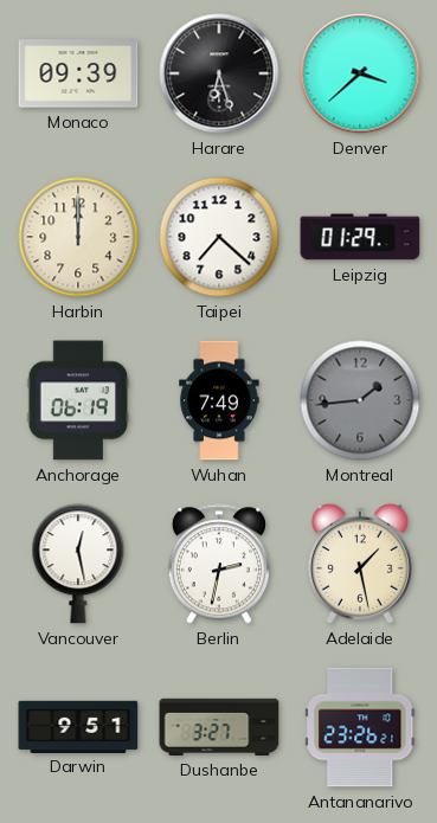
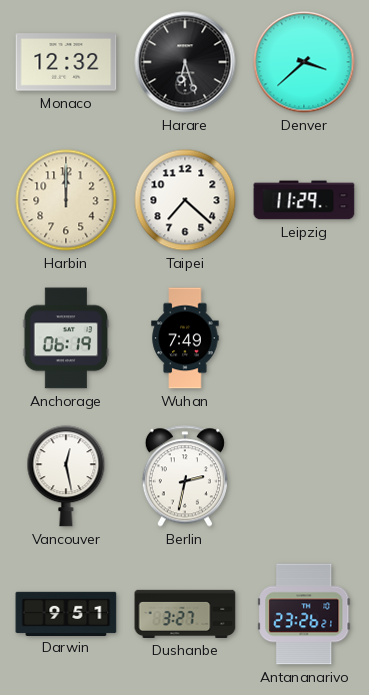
Monaco: 09:39 -> 12:32
Leipzig: 01:29 -> 11:29
Montreal: 1:44 -> none
Adelaide: 1:28 -> none
